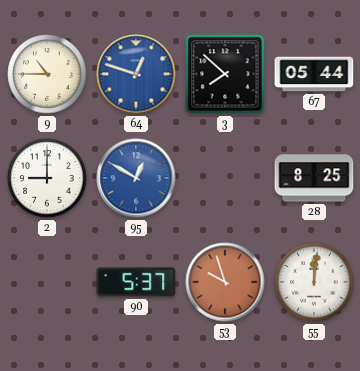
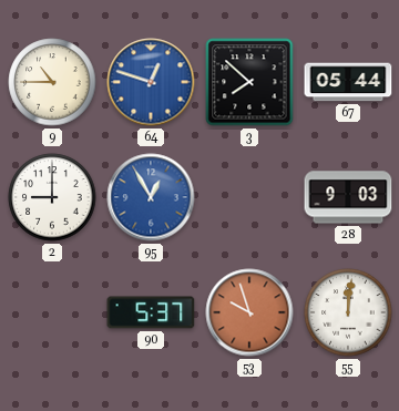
95: 12:50 -> 12:55
28: 8:25 -> 9:03
